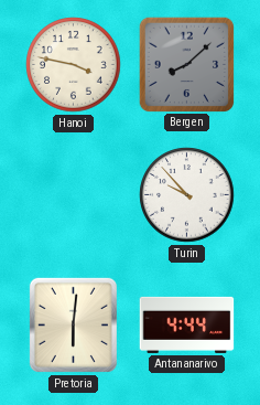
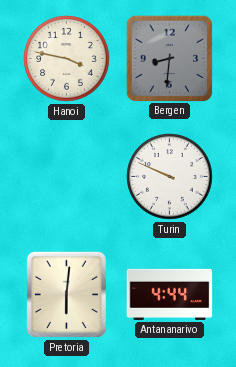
Bergen: 8:08 -> 8:31
Turin: 9:53 -> 9:49
